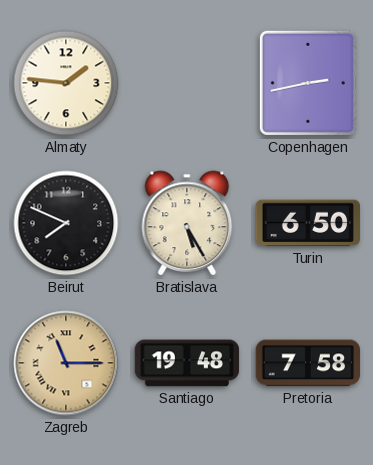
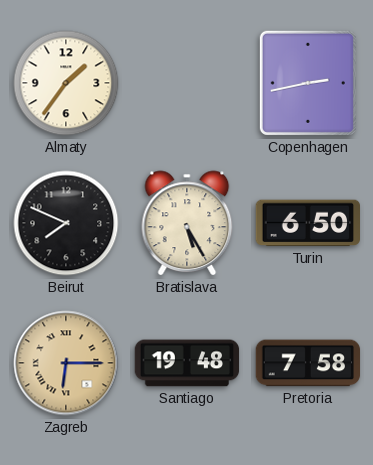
Almaty: 1:46 -> 1:36
Zagreb: 11:15 -> 6:15
